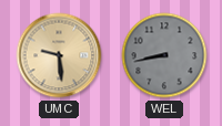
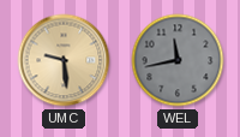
WEL: 8:43 -> 11:43
